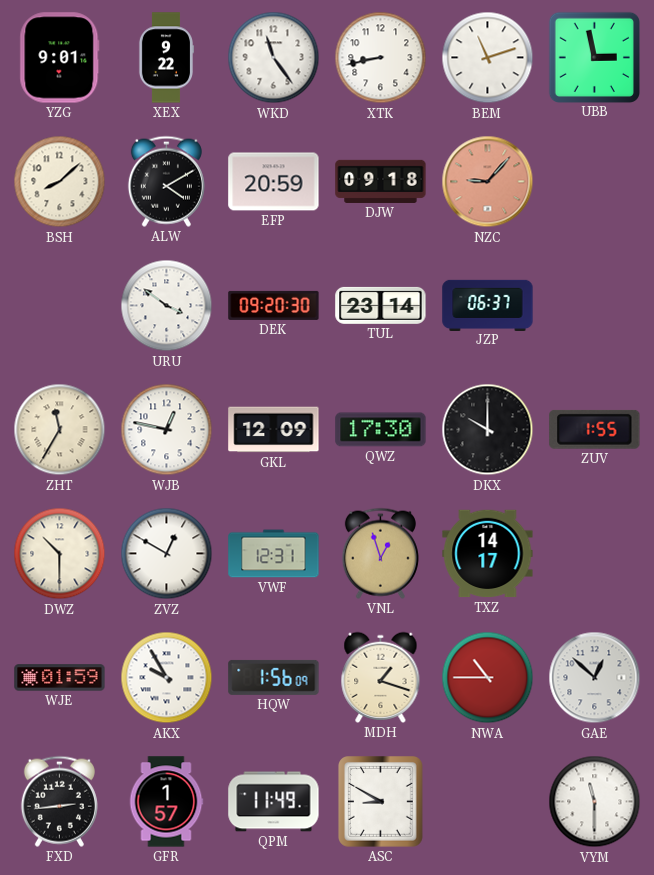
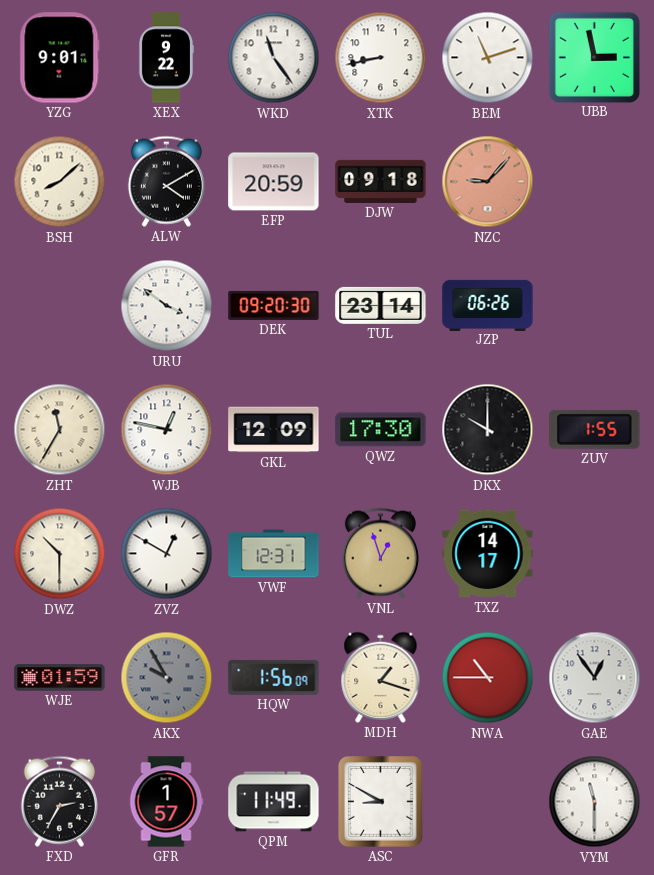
JZP: 06:37 -> 06:26
AKX dial: white -> grey
GAE: 12:52 -> 12:54
FXD: 2:44 -> 2:35
